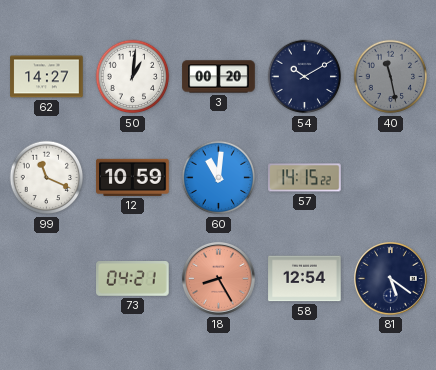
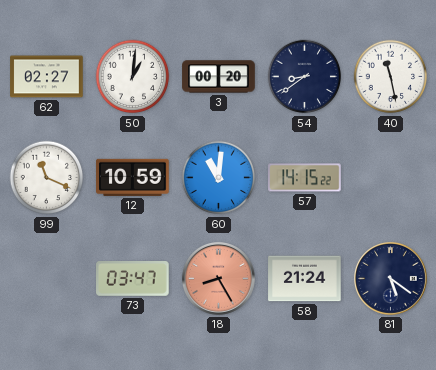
62: 14:27 -> 02:27
54: 10:10 -> 8:39
40 dial: grey -> white
73: 04:21 -> 03:47
58: 12:54 -> 21:24
